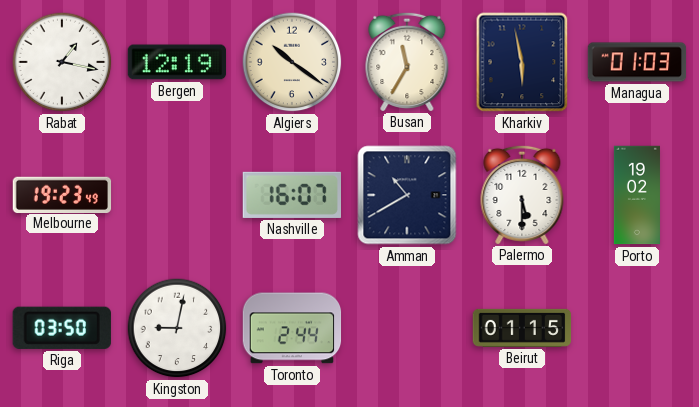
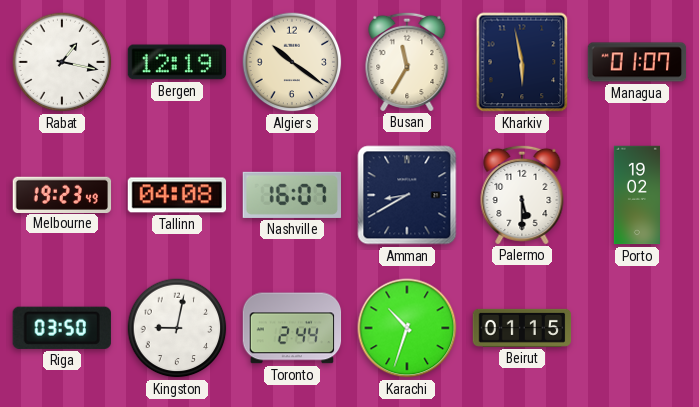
Managua: 01:03 -> 01:07
Tallinn: none -> 04:08
Amman: 10:40 -> 8:40
Karachi: none -> 10:33
